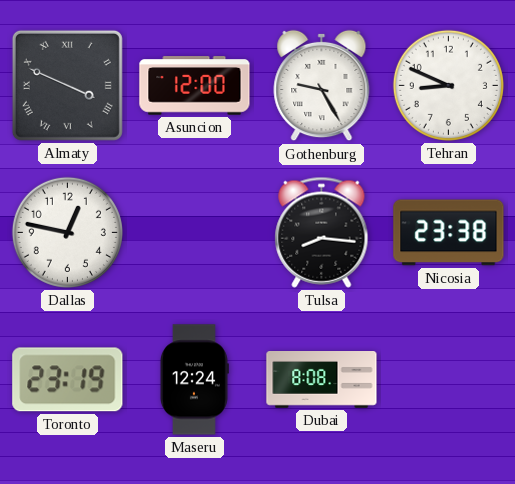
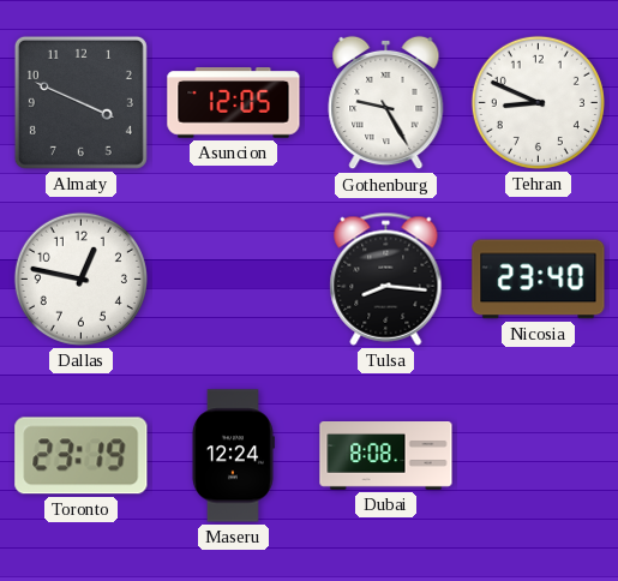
Almaty numerals: Roman -> Arabic
Asuncion: 12:00 -> 12:05
Nicosia: 23:38 -> 23:40
